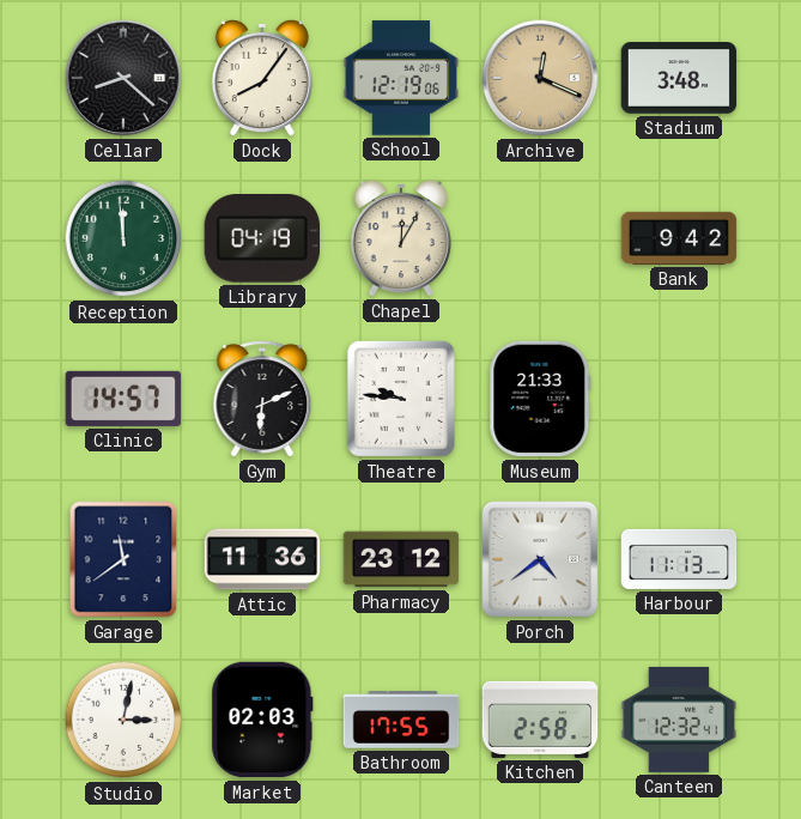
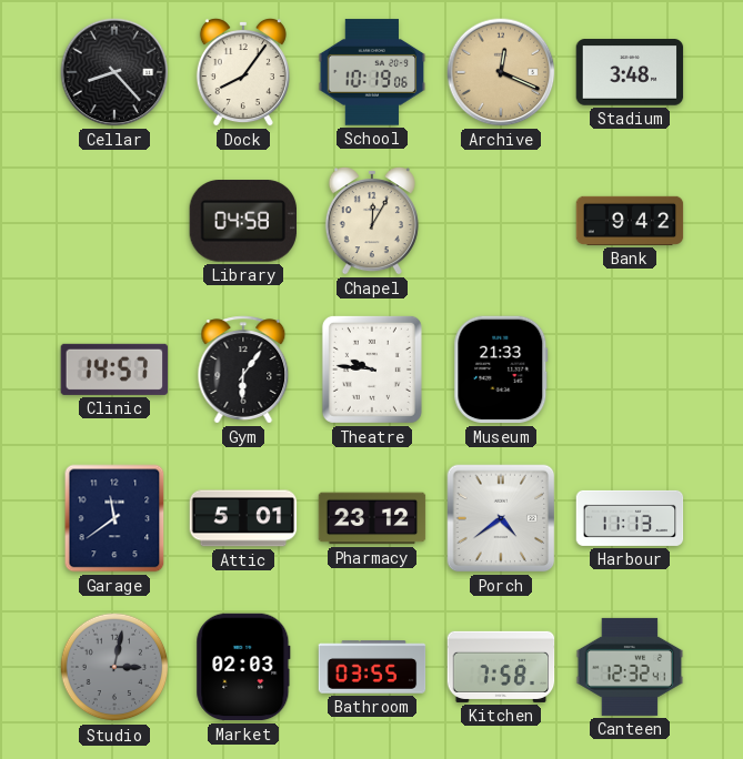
Cellar: 8:22 -> 8:23
School: 12:19 -> 10:19
Reception: 11:59 -> none
Library: 04:19 -> 04:58
Gym: 6:11 -> 6:06
Attic: 11:36 -> 5:01
Studio dial: white -> grey
Bathroom: 17:55 -> 03:55
Kitchen: 2:58 -> 7:58
